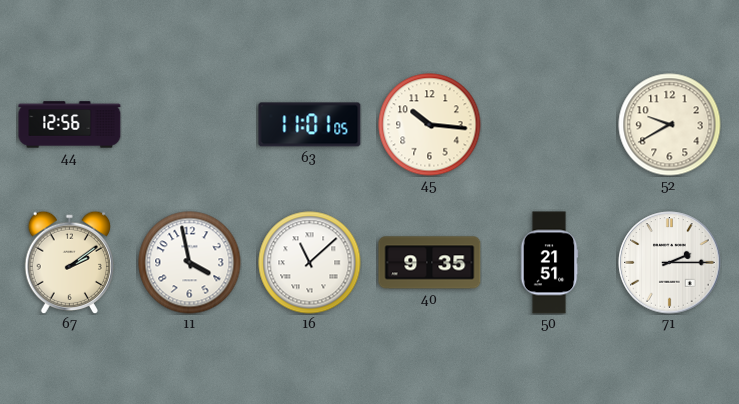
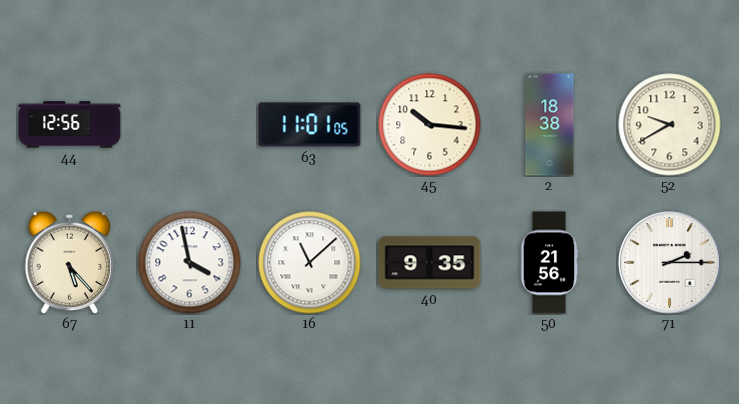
2: none -> 18:38
67: 2:09 -> 5:23
50: 21:51 -> 21:56
